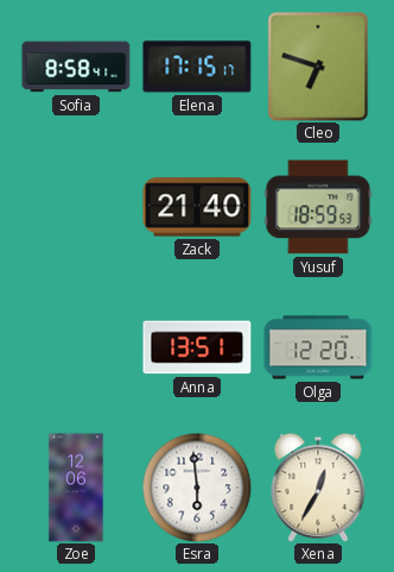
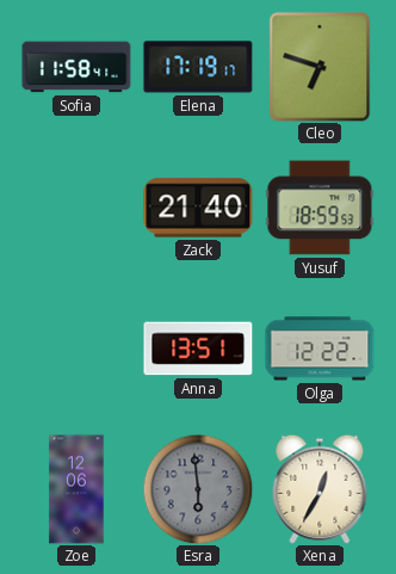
Sofia: 8:58 -> 11:58
Elena: 17:15 -> 17:19
Olga: 12:20 -> 12:22
Esra dial: white -> grey
